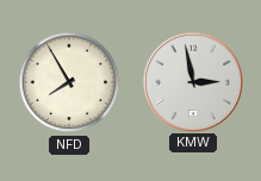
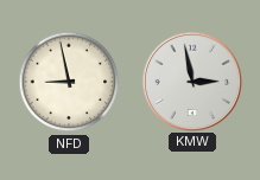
NFD: 7:55 -> 8:58
